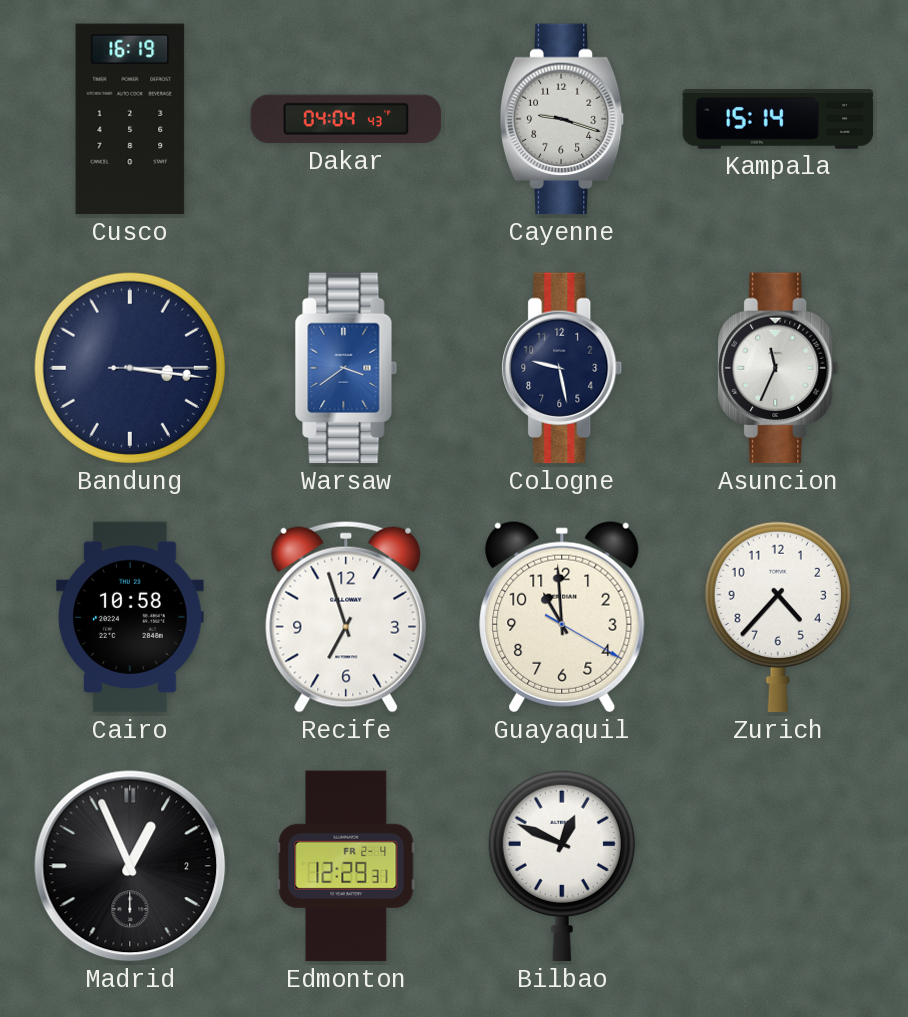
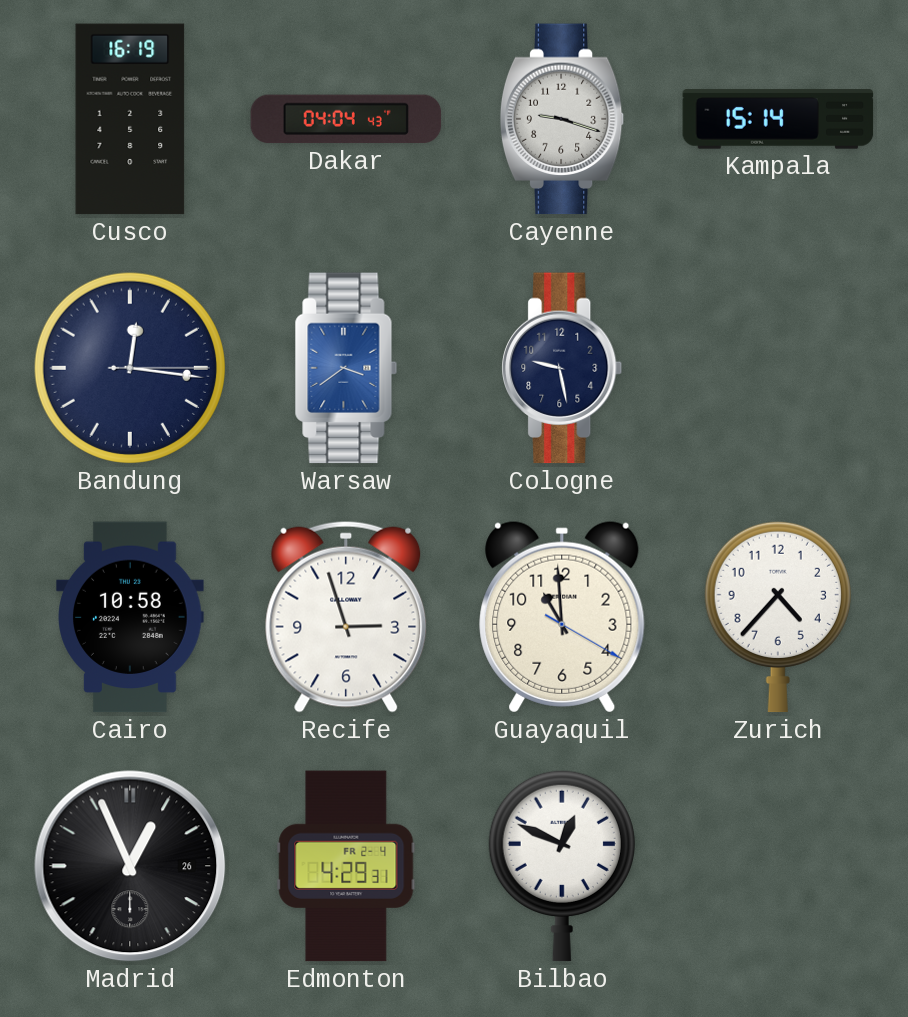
Bandung: 3:16 -> 12:16
Asuncion: 11:34 -> none
Recife: 6:57 -> 2:57
Madrid date: 2 -> 26
Edmonton: 12:29 -> 4:29
